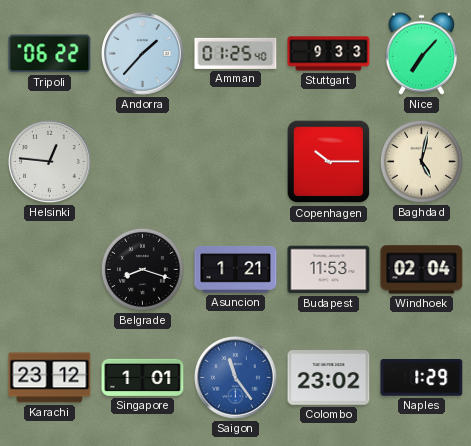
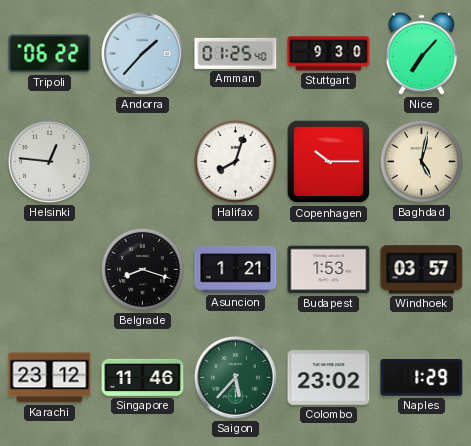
Stuttgart: 9:33 -> 9:30
Halifax: none -> 8:03
Budapest: 11:53 -> 1:53
Windhoek: 02:04 -> 03:57
Singapore: 1:01 -> 11:46
Saigon: 11:24 -> 5:37
Saigon dial: blue -> green
